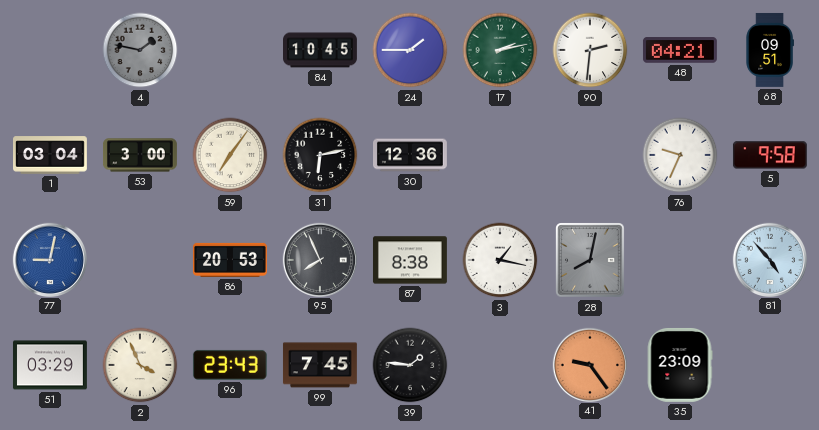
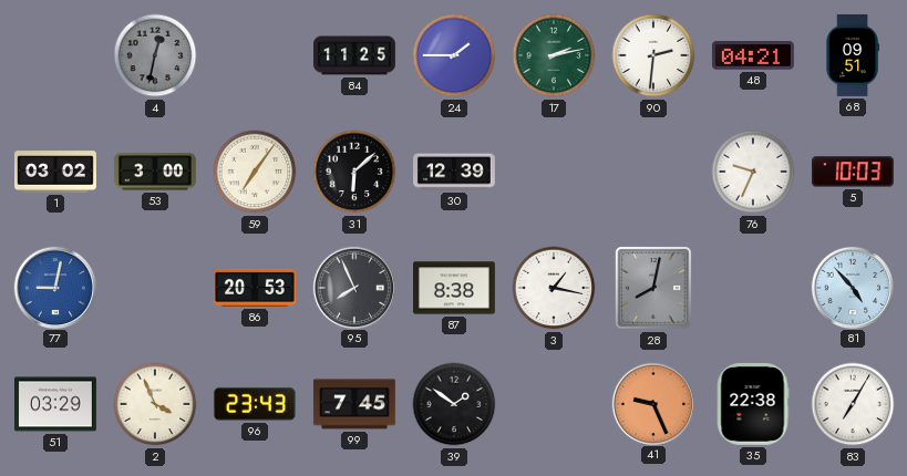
4: 1:47 -> 12:32
84: 10:45 -> 11:25
1: 03:04 -> 03:02
31: 6:13 -> 6:08
30: 12:36 -> 12:39
5: 9:58 -> 10:03
39: 1:46 -> 1:51
41: 9:24 -> 9:26
35: 23:09 -> 22:38
83: none -> 7:05
